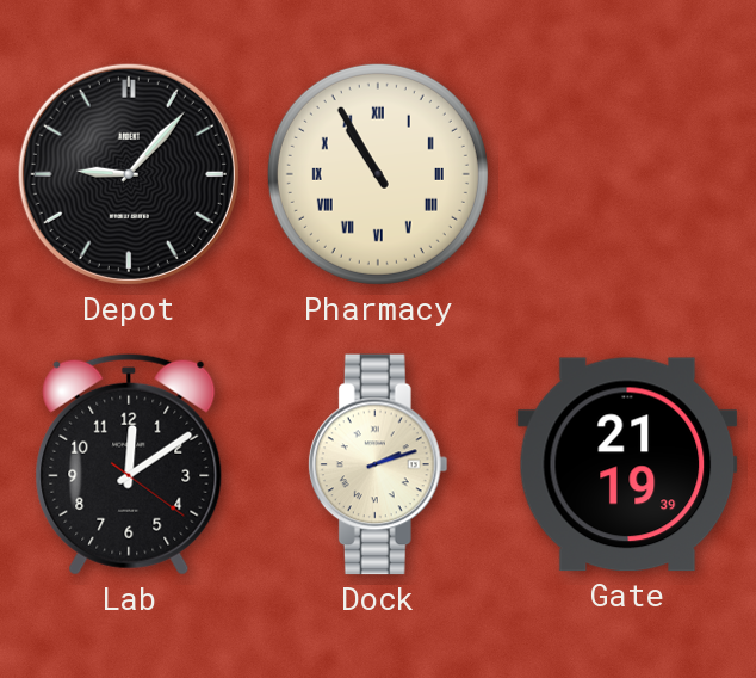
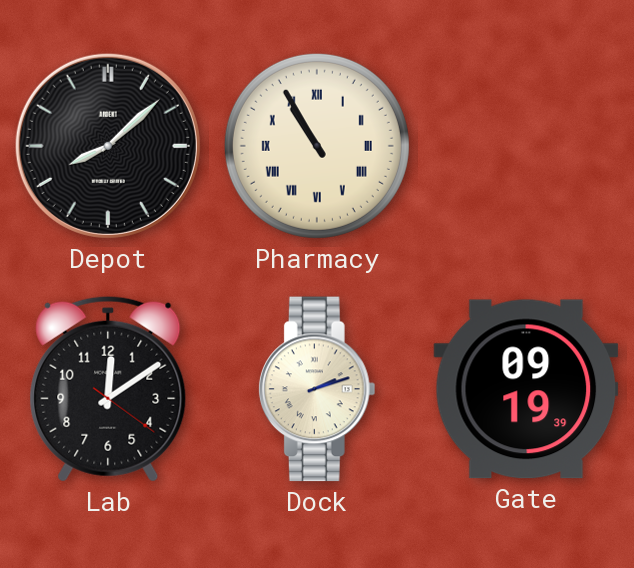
Depot: 9:07 -> 8:08
Gate: 21:19 -> 09:19
